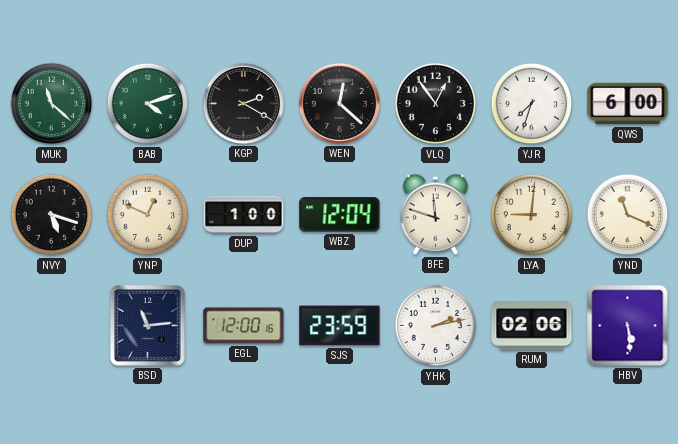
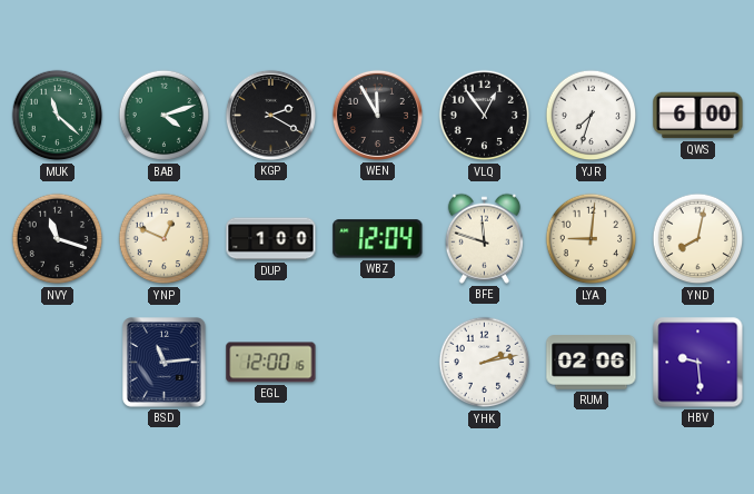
WEN: 12:22 -> 11:55
NVY: 5:18 -> 11:18
YND: 11:19 -> 8:02
SJS: 23:59 -> none
HBV: 5:29 -> 9:29
